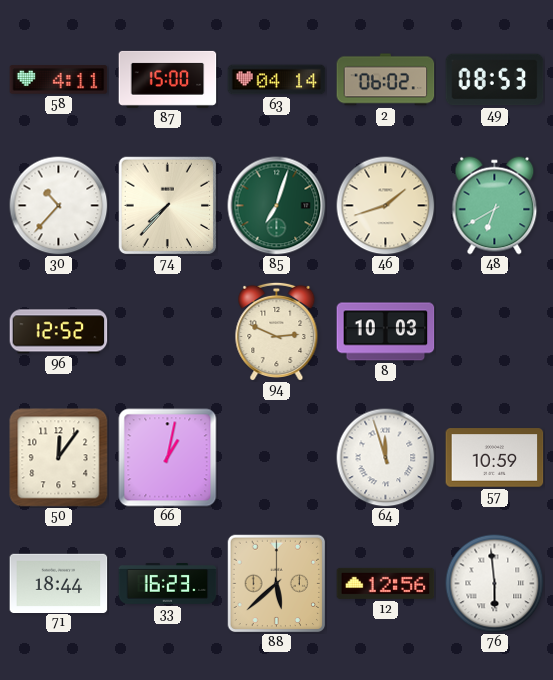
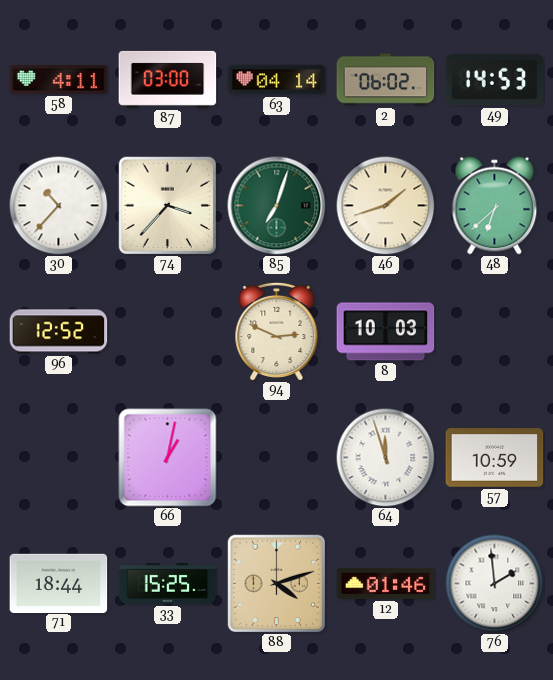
87: 15:00 -> 03:00
49: 08:53 -> 14:53
74: 7:37 -> 3:37
48: 6:40 -> 6:38
50: 12:06 -> none
33: 16:23 -> 15:25
88: 5:38 -> 4:12
12: 12:56 -> 01:46
76: 5:59 -> 1:59
